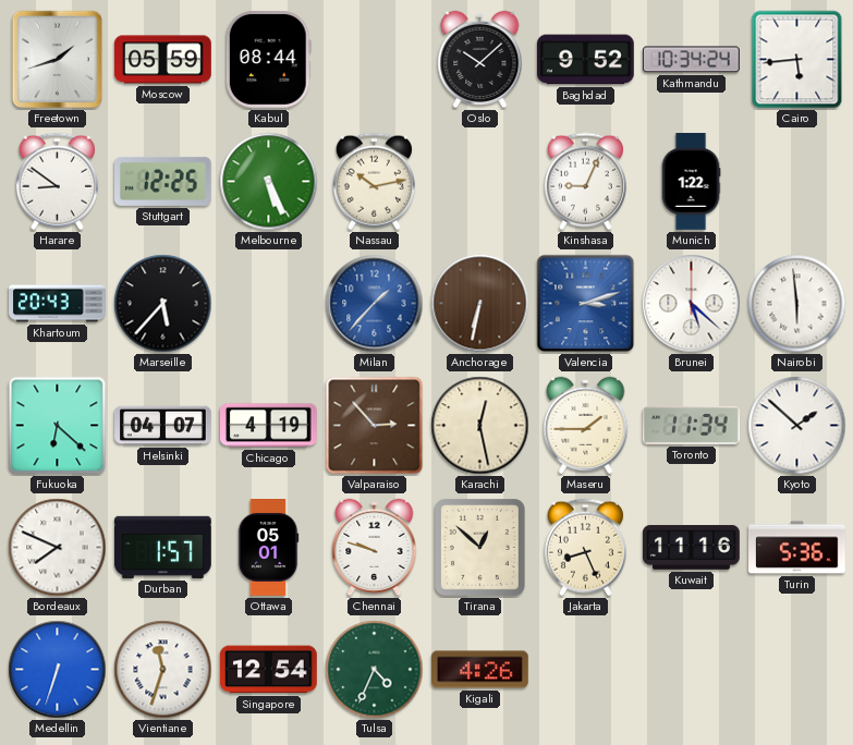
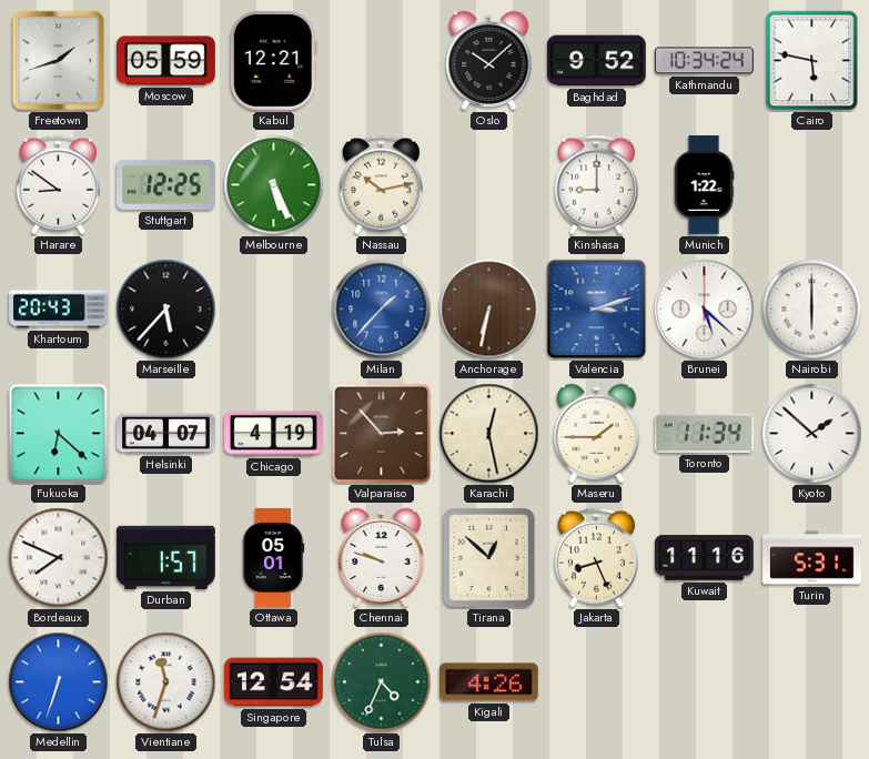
Kabul: 08:44 -> 12:21
Cairo: 5:44 -> 5:47
Kinshasa: 9:04 -> 9:00
Nairobi: 5:59 -> 6:00
Turin: 5:36 -> 5:31
